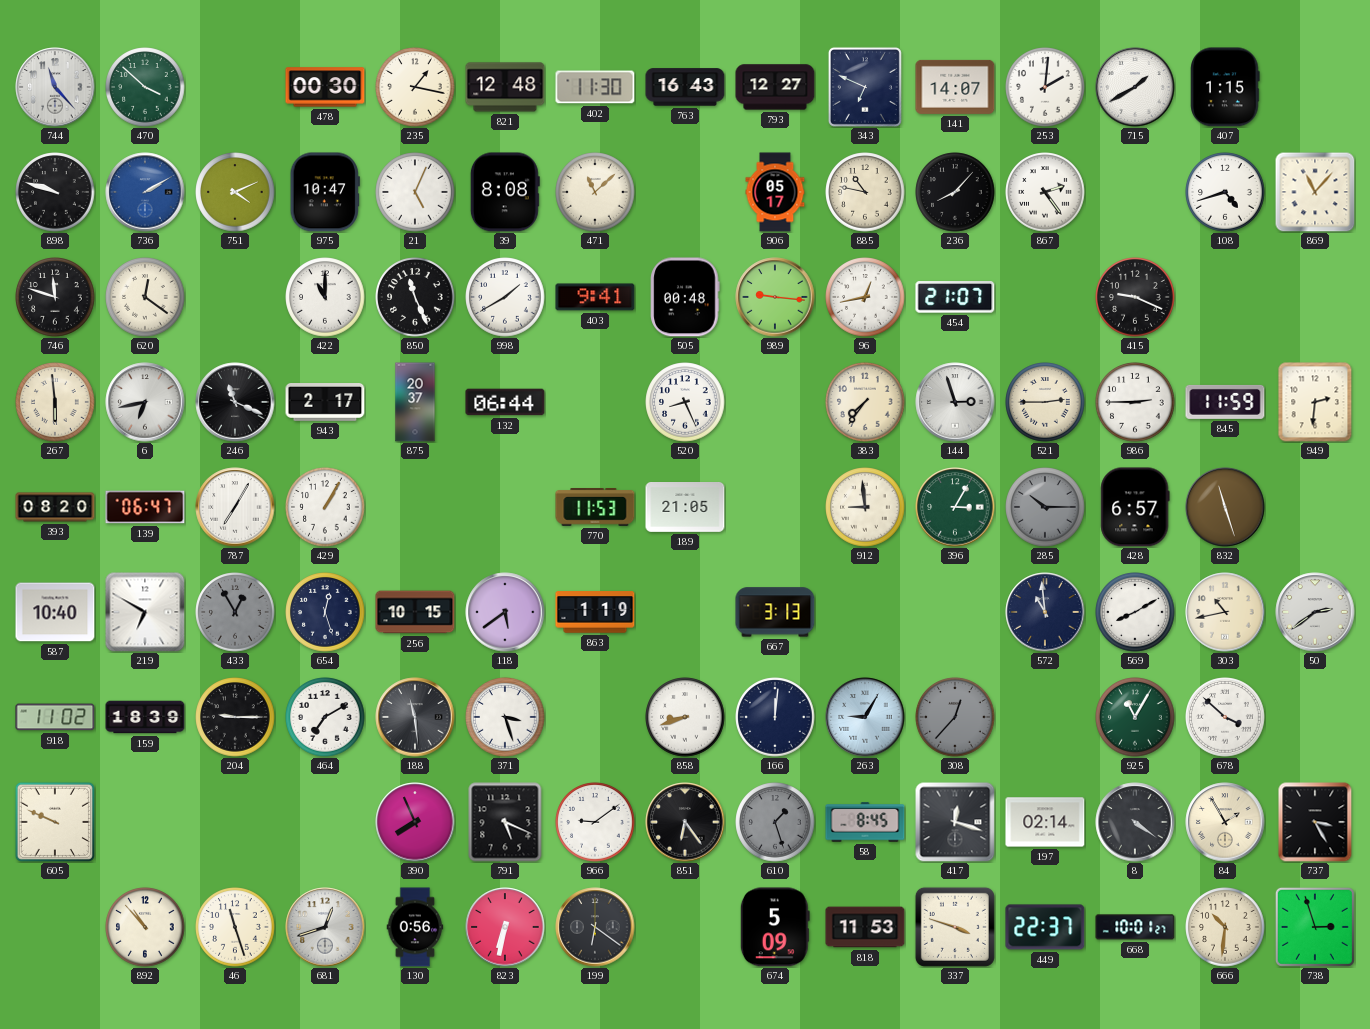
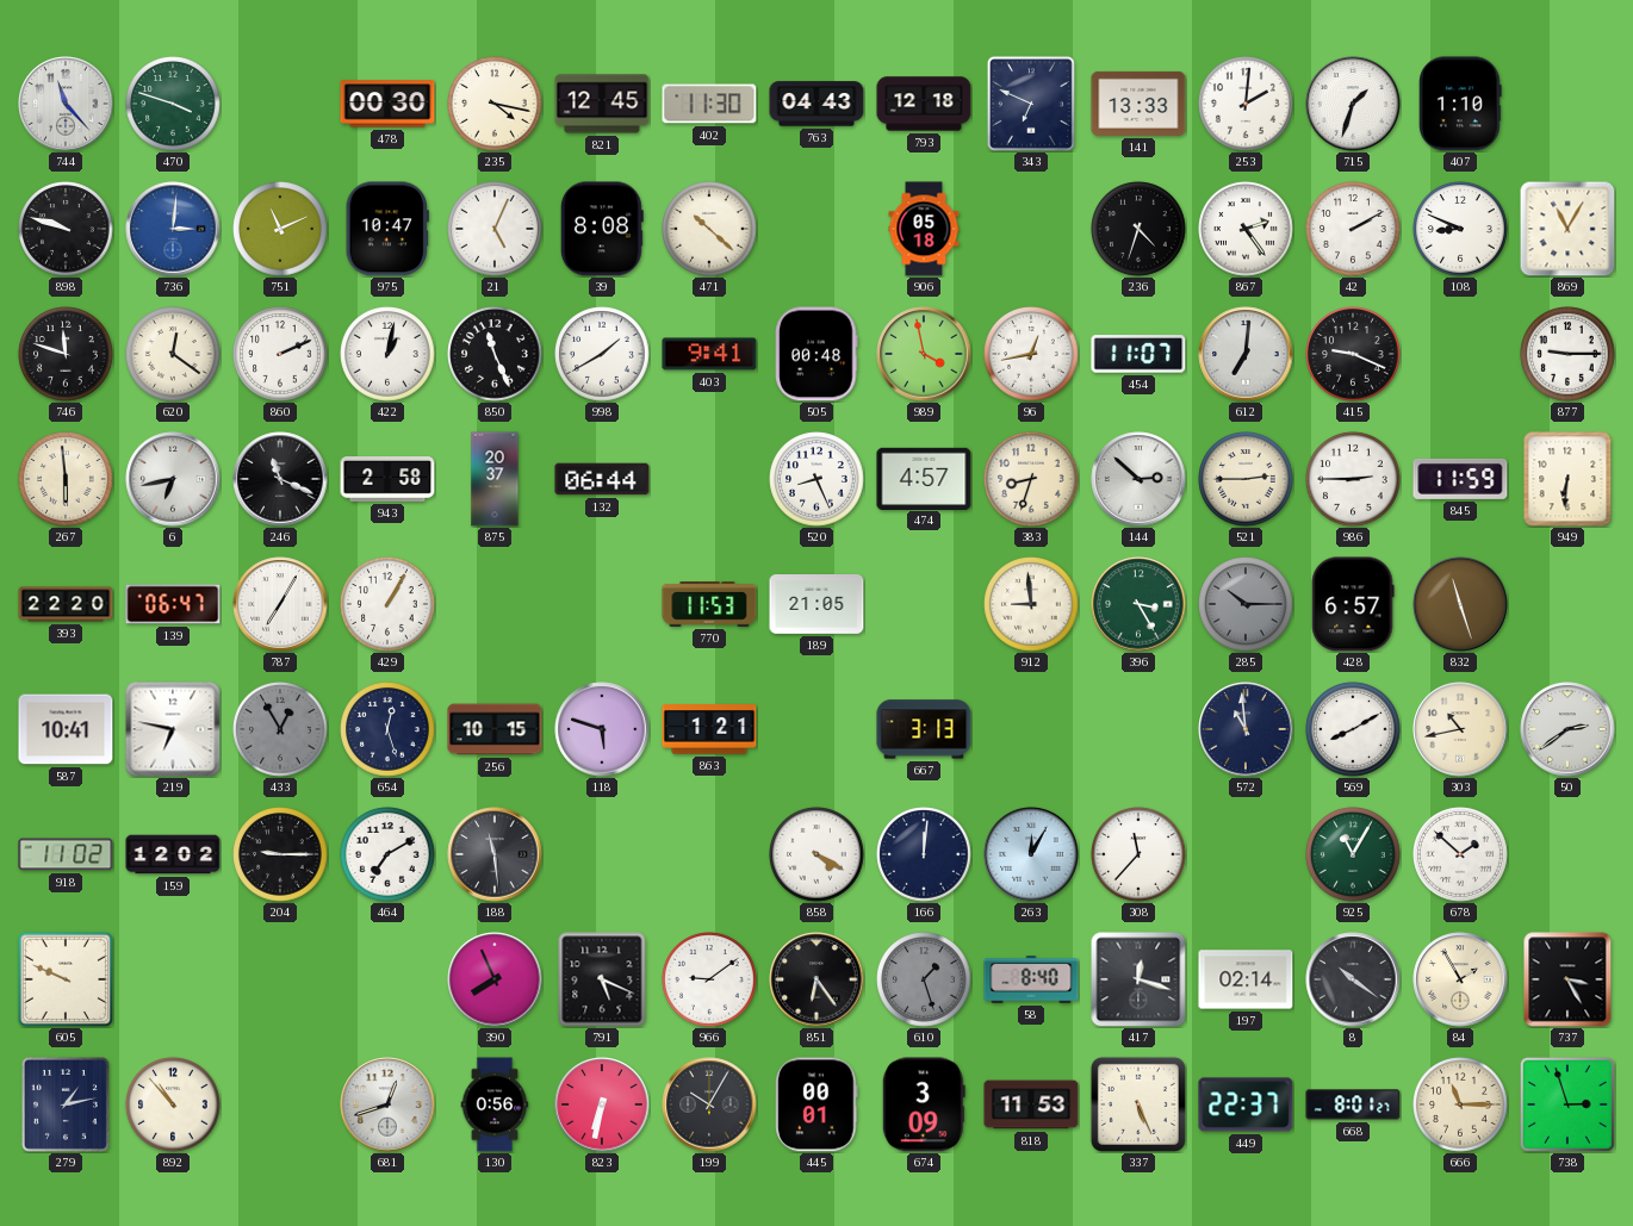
470: 3:52 -> 3:48
235: 1:17 -> 4:17
821: 12:48 -> 12:45
763: 16:43 -> 04:43
793: 12:27 -> 12:18
141: 14:07 -> 13:33
715: 1:40 -> 1:33
407: 1:15 -> 1:10
736: 2:10 -> 3:01
751: 4:11 -> 11:11
471: 11:08 -> 10:22
906: 05:17 -> 05:18
885: 10:47 -> none
236: 8:07 -> 4:33
42: none -> 2:10
108: 4:42 -> 8:49
869: 11:07 -> 11:05
860: none -> 2:11
422: 11:00 -> 1:02
989: 9:16 -> 3:58
454: 21:07 -> 11:07
612: none -> 7:01
877: none -> 9:15
943: 2:17 -> 2:58
474: none -> 4:57
383: 7:36 -> 8:33
144: 2:57 -> 2:52
949: 2:31 -> 6:31
393: 08:20 -> 22:20
396: 3:05 -> 3:25
587: 10:40 -> 10:41
219: 6:50 -> 6:47
118: 5:39 -> 5:48
863: 1:19 -> 1:21
159: 18:39 -> 12:02
371: 3:27 -> none
858: 8:42 -> 4:20
263: 9:05 -> 12:05
308: 12:37 -> 11:37
308 dial: grey -> white
678: 3:52 -> 1:52
58: 8:45 -> 8:40
8: 4:21 -> 10:21
279: none -> 1:13
46: 11:27 -> none
199: 6:21 -> 10:05
445: none -> 00:01
674: 5:09 -> 3:09
337: 3:48 -> 5:26
668: 10:01 -> 8:01
666: 10:31 -> 11:15
